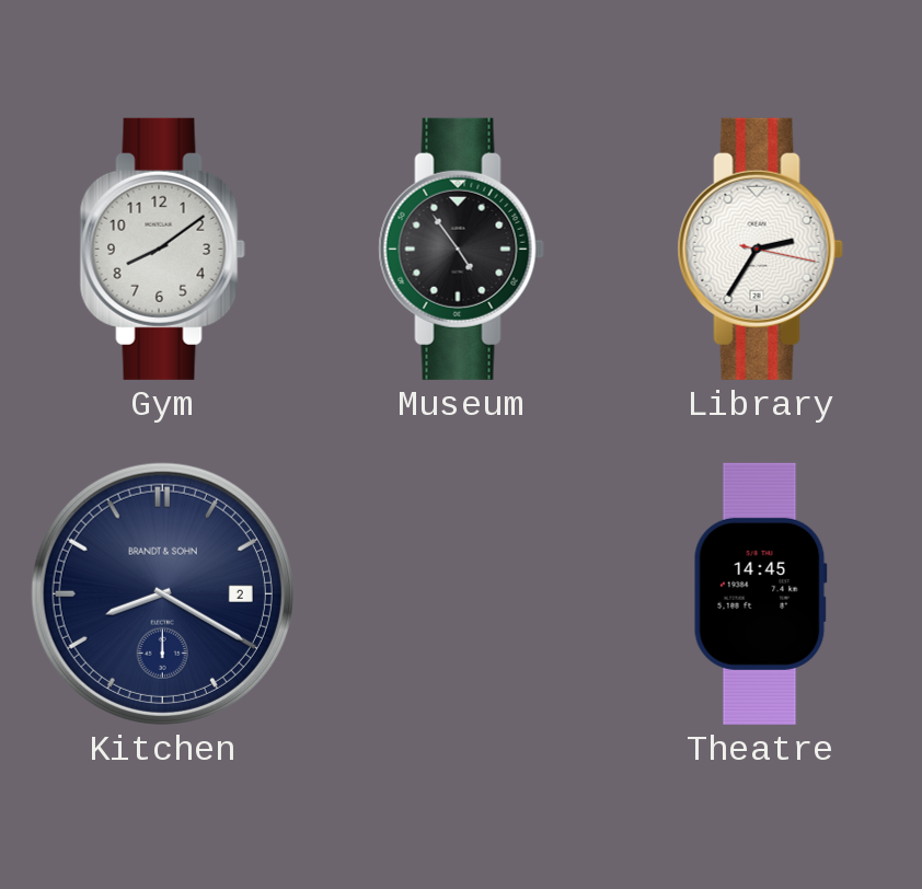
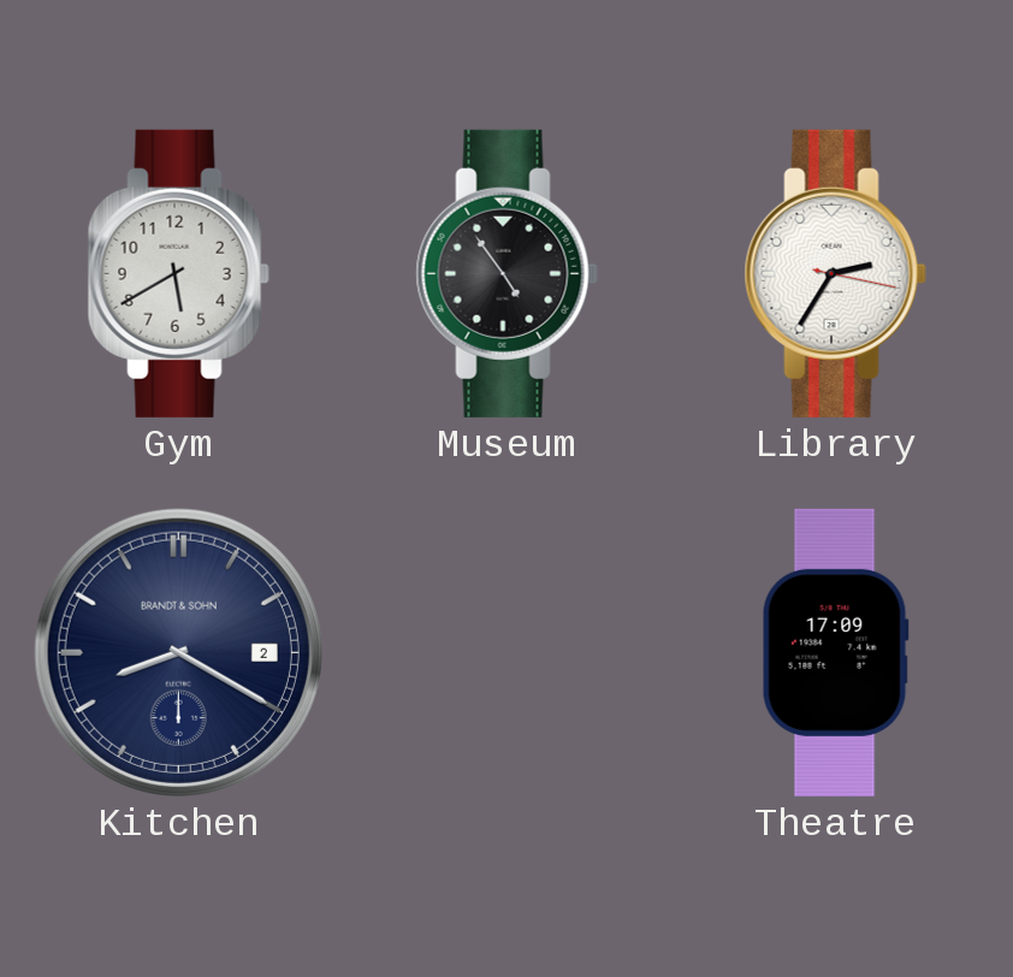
Gym: 8:09 -> 5:40
Theatre: 14:45 -> 17:09
